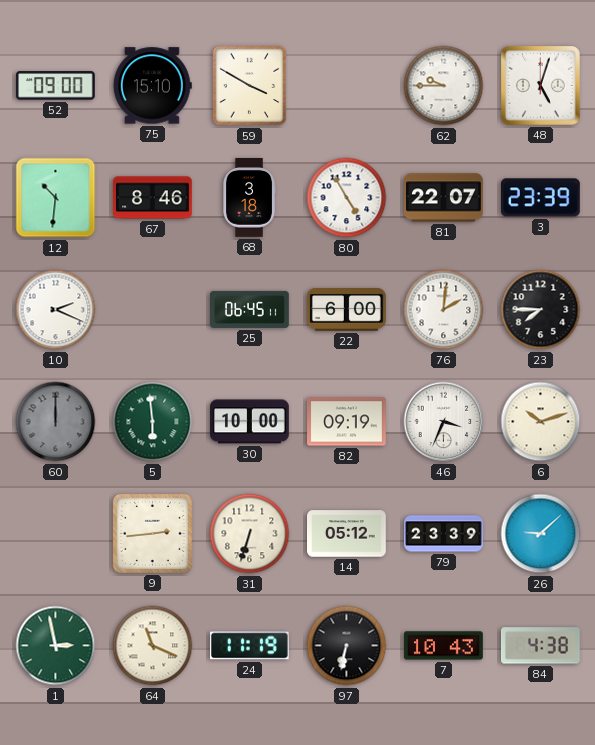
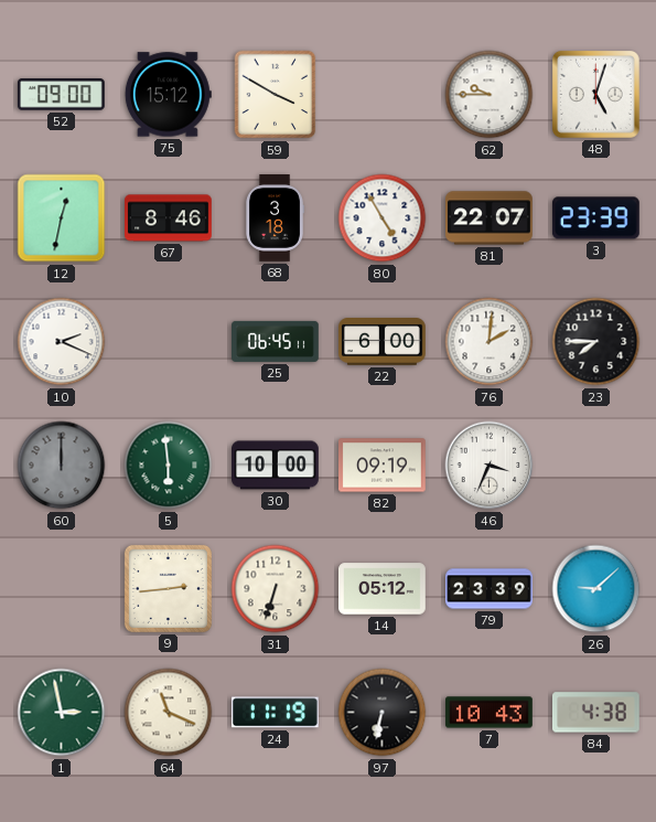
75: 15:10 -> 15:12
12: 10:31 -> 12:32
6: 10:12 -> none
